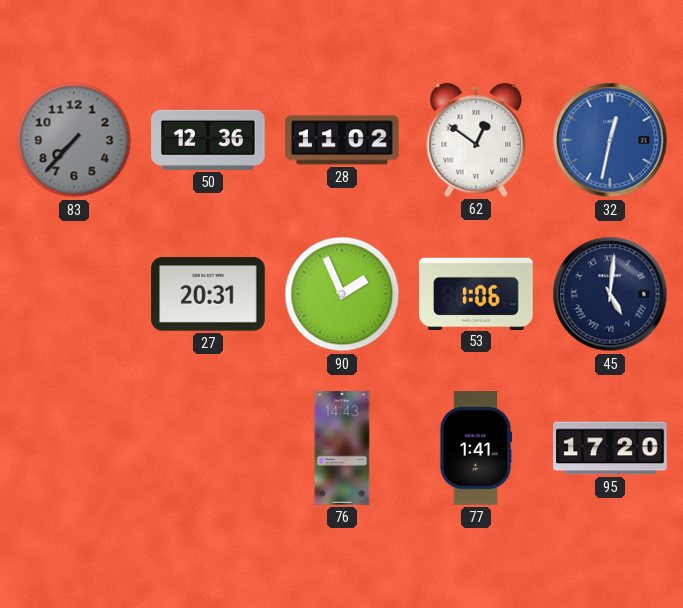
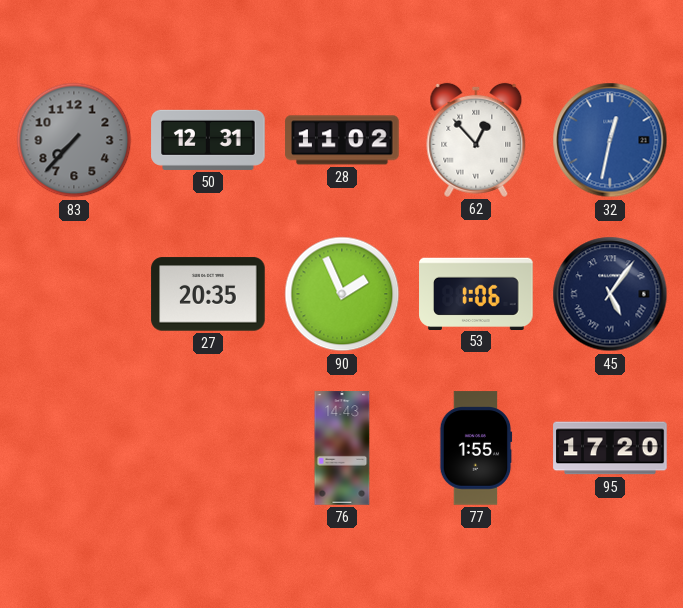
50: 12:36 -> 12:31
62: 12:51 -> 12:53
27: 20:31 -> 20:35
45: 5:01 -> 5:06
77: 1:41 -> 1:55
